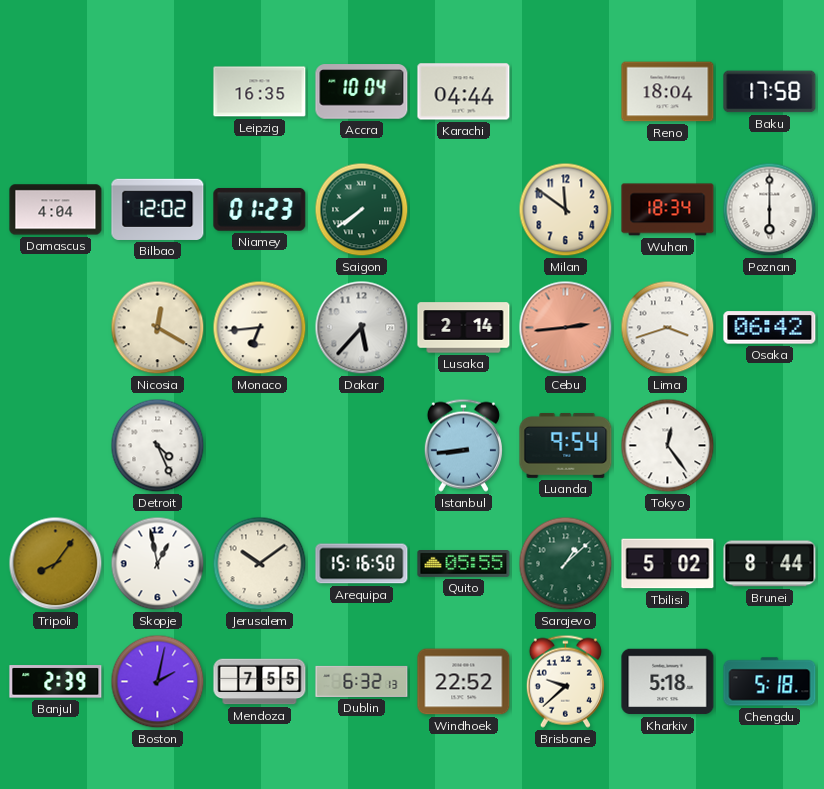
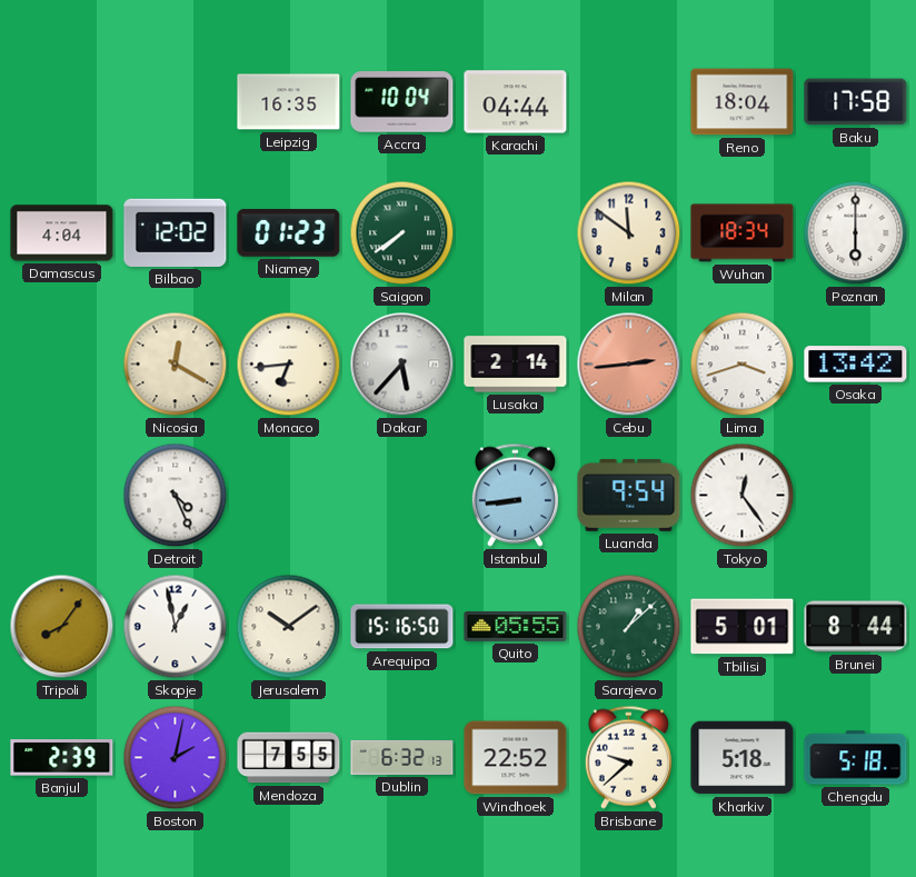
Osaka: 06:42 -> 13:42
Tbilisi: 5:02 -> 5:01
